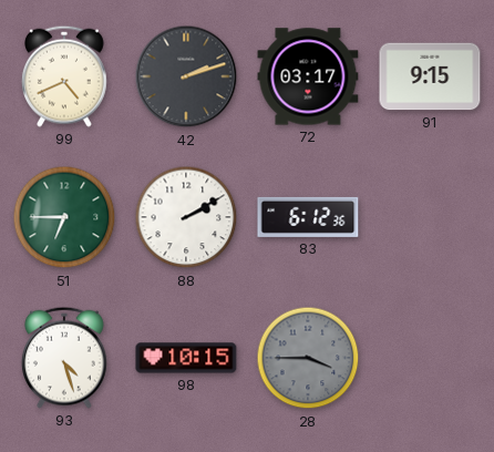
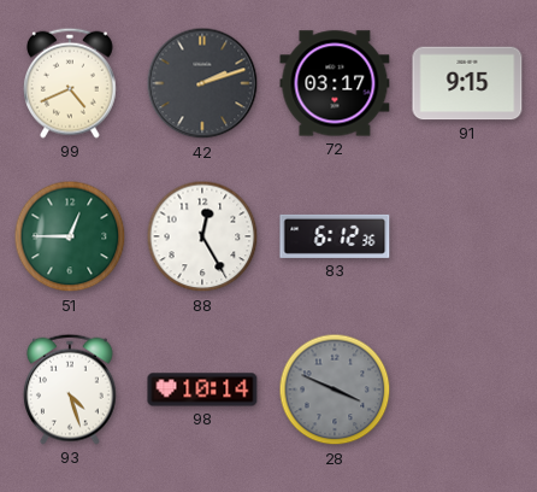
51: 6:45 -> 12:45
88: 2:10 -> 12:25
98: 10:15 -> 10:14
28: 3:45 -> 3:49
